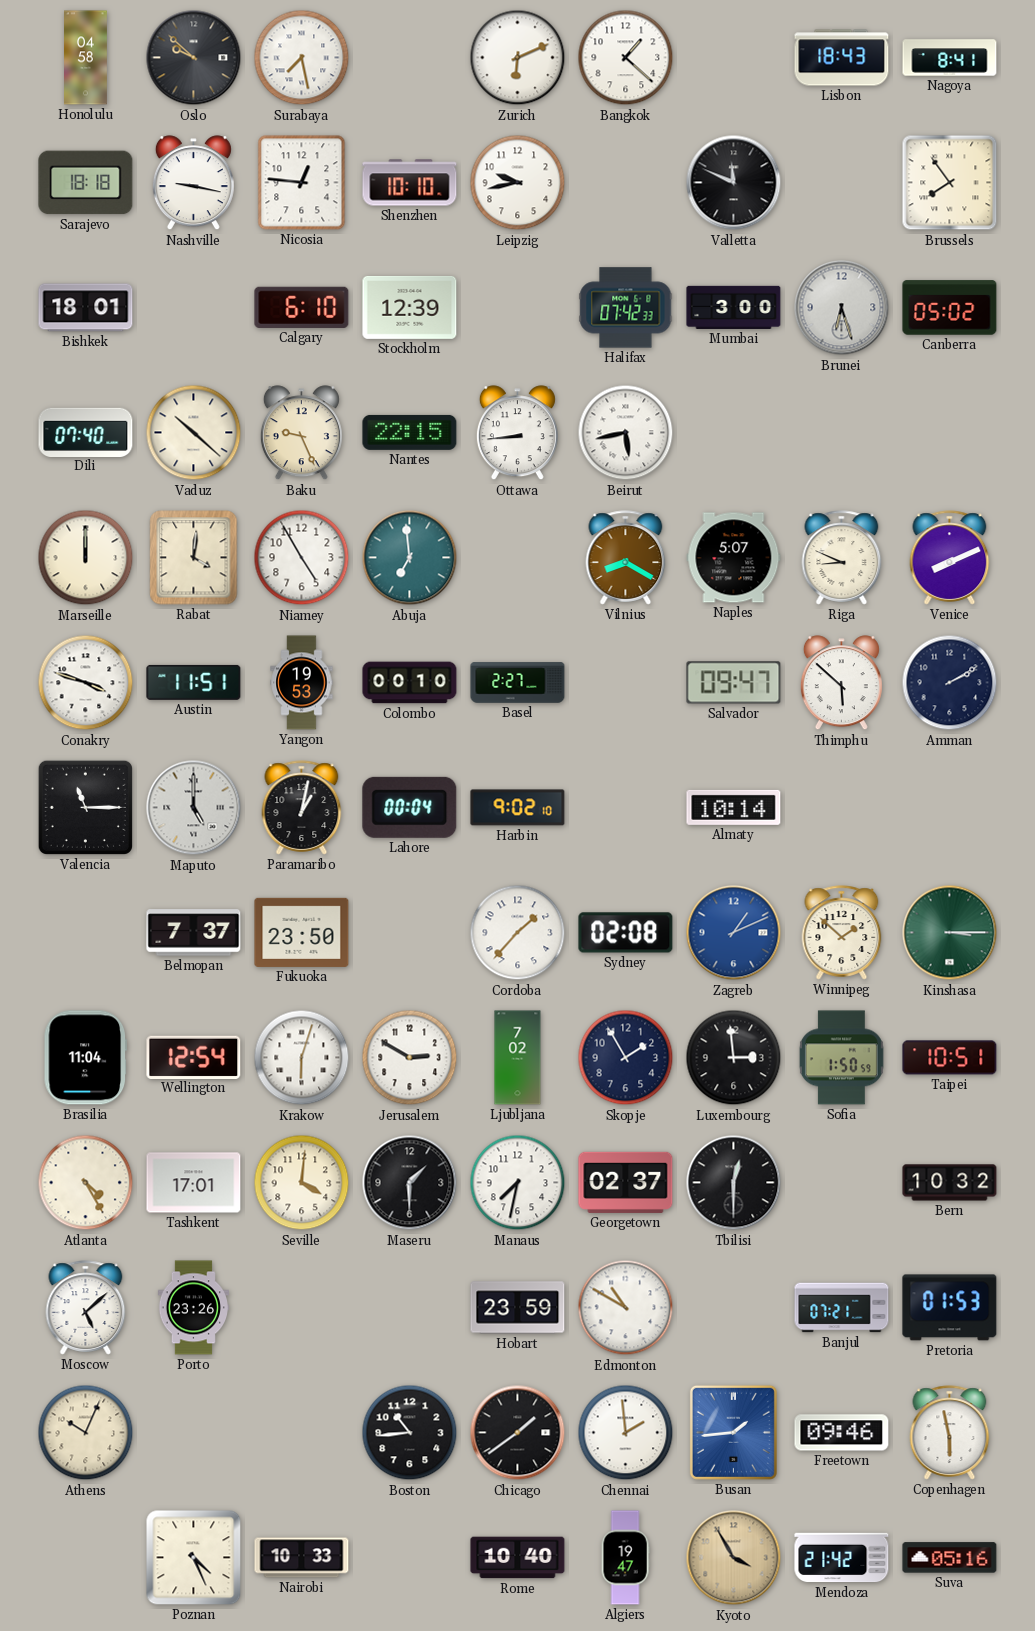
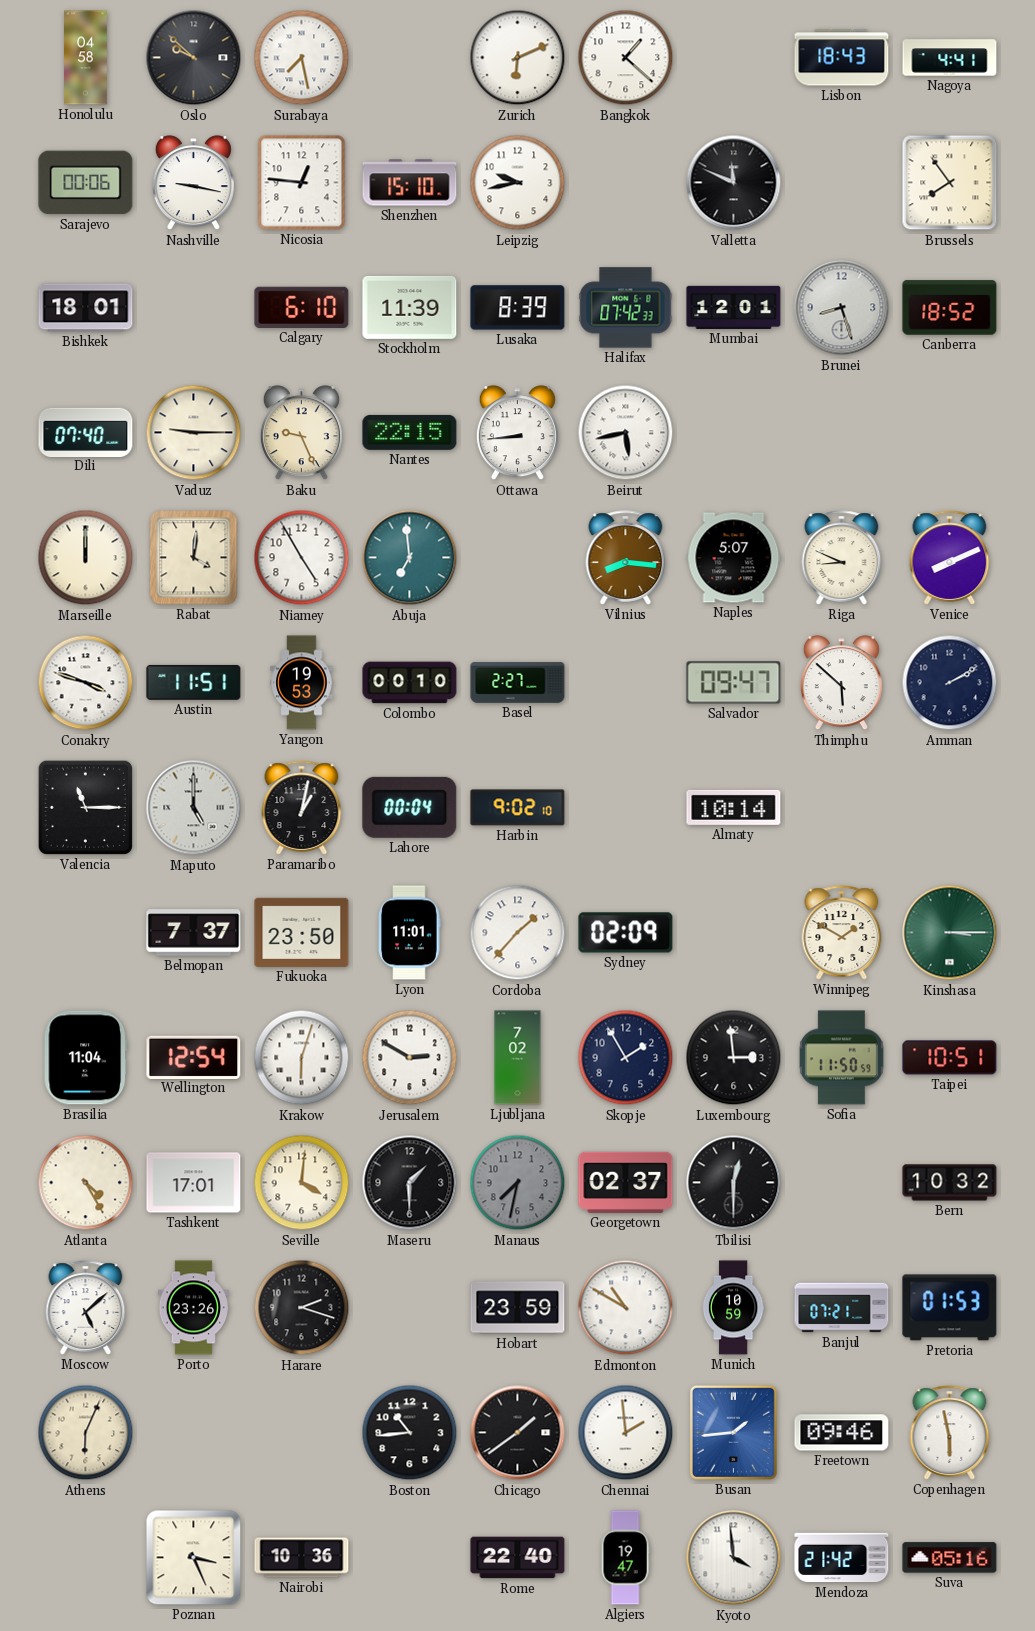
Nagoya: 8:41 -> 4:41
Sarajevo: 18:18 -> 00:06
Shenzhen: 10:10 -> 15:10
Stockholm: 12:39 -> 11:39
Lusaka: none -> 8:39
Mumbai: 3:00 -> 12:01
Brunei: 6:27 -> 8:27
Canberra: 05:02 -> 18:52
Vaduz: 10:22 -> 9:15
Vilnius: 8:20 -> 8:16
Lyon: none -> 11:01
Sydney: 02:08 -> 02:09
Zagreb: 1:11 -> none
Winnipeg: 1:52 -> 1:50
Sofia: 1:50 -> 11:50
Manaus dial: white -> grey
Harare: none -> 2:18
Munich: none -> 10:59
Athens: 10:04 -> 6:04
Poznan: 4:26 -> 3:26
Nairobi: 10:33 -> 10:36
Rome: 10:40 -> 22:40
Kyoto: 3:55 -> 3:59
Kyoto dial: champagne -> white
